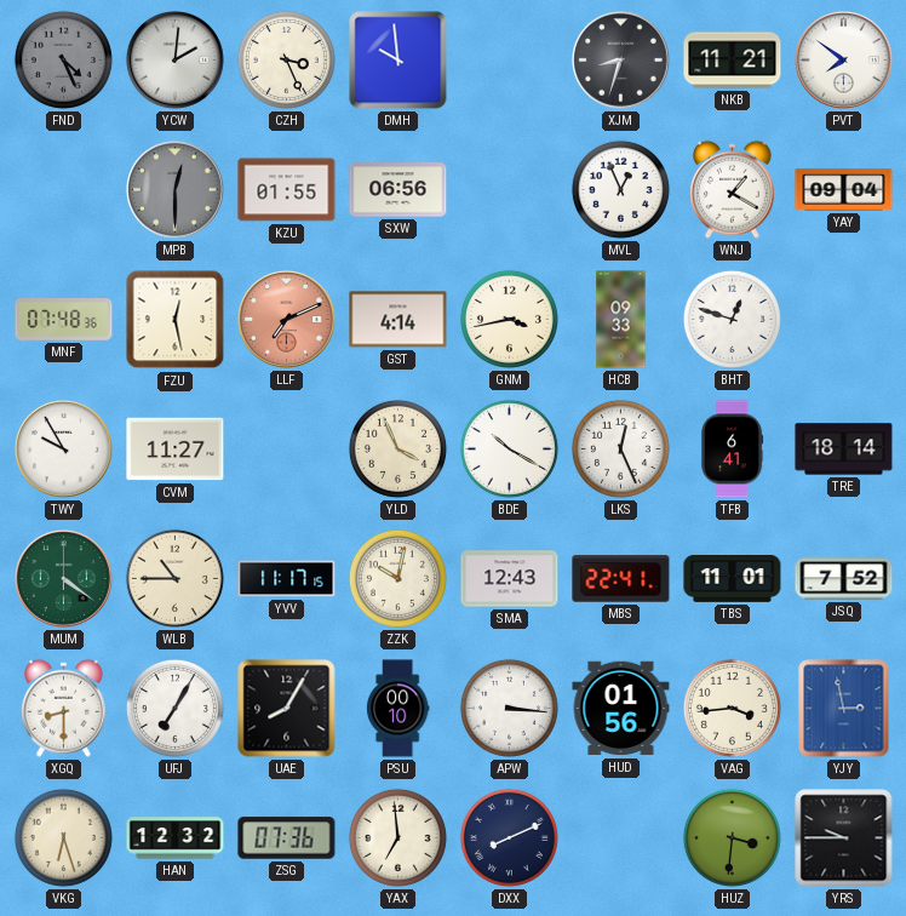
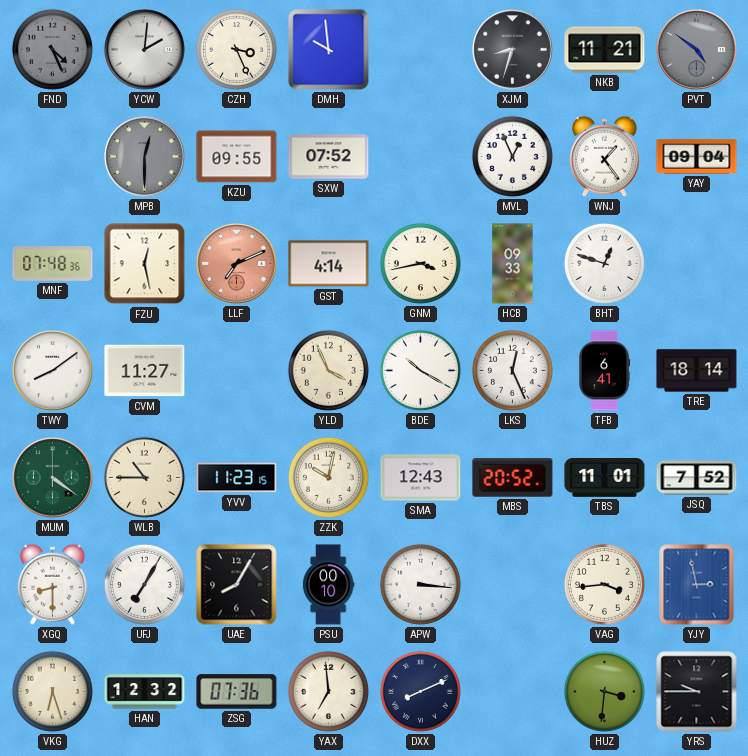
PVT: 7:51 -> 4:51
PVT dial: white -> grey
KZU: 01:55 -> 09:55
SXW: 06:56 -> 07:52
WNJ: 1:20 -> 1:24
TWY: 9:55 -> 8:09
YVV: 11:17 -> 11:23
MBS: 22:41 -> 20:52
HUD: 01:56 -> none
